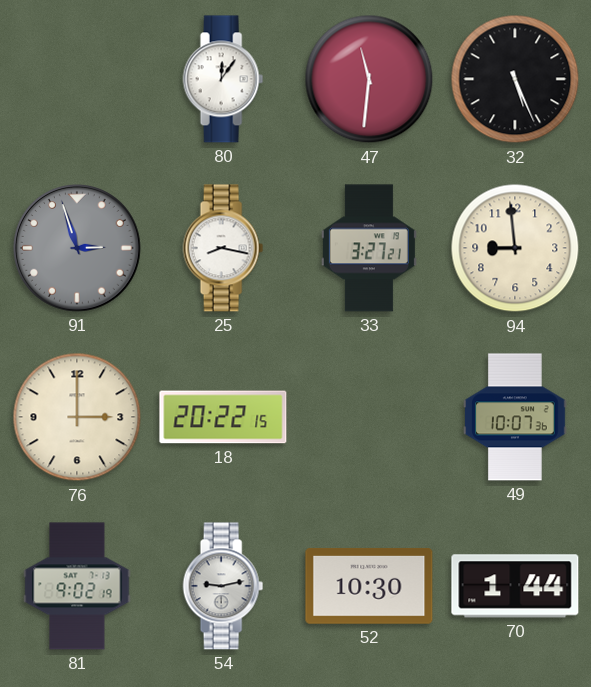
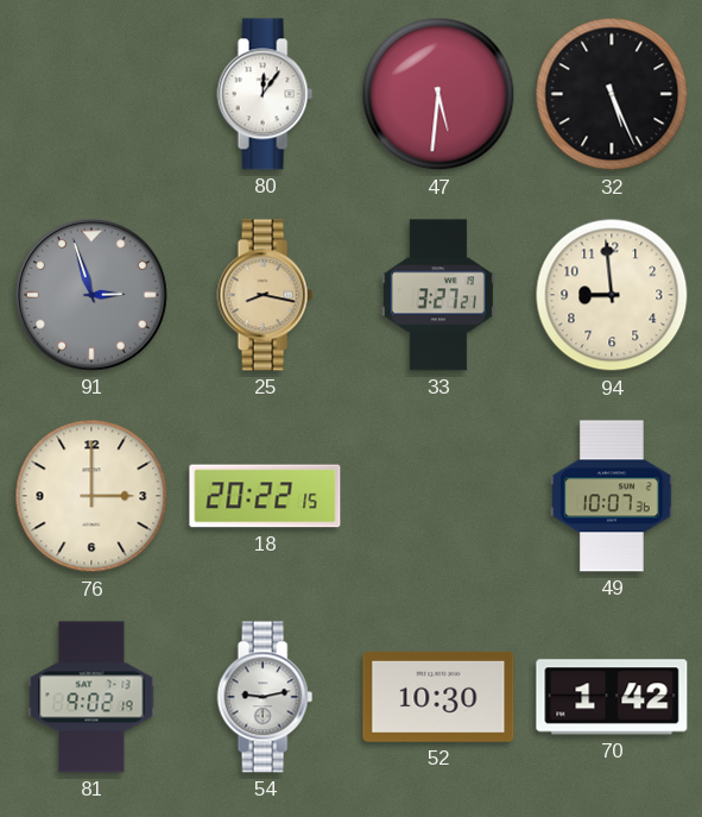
47: 11:31 -> 5:31
25 dial: white -> champagne
70: 1:44 -> 1:42
